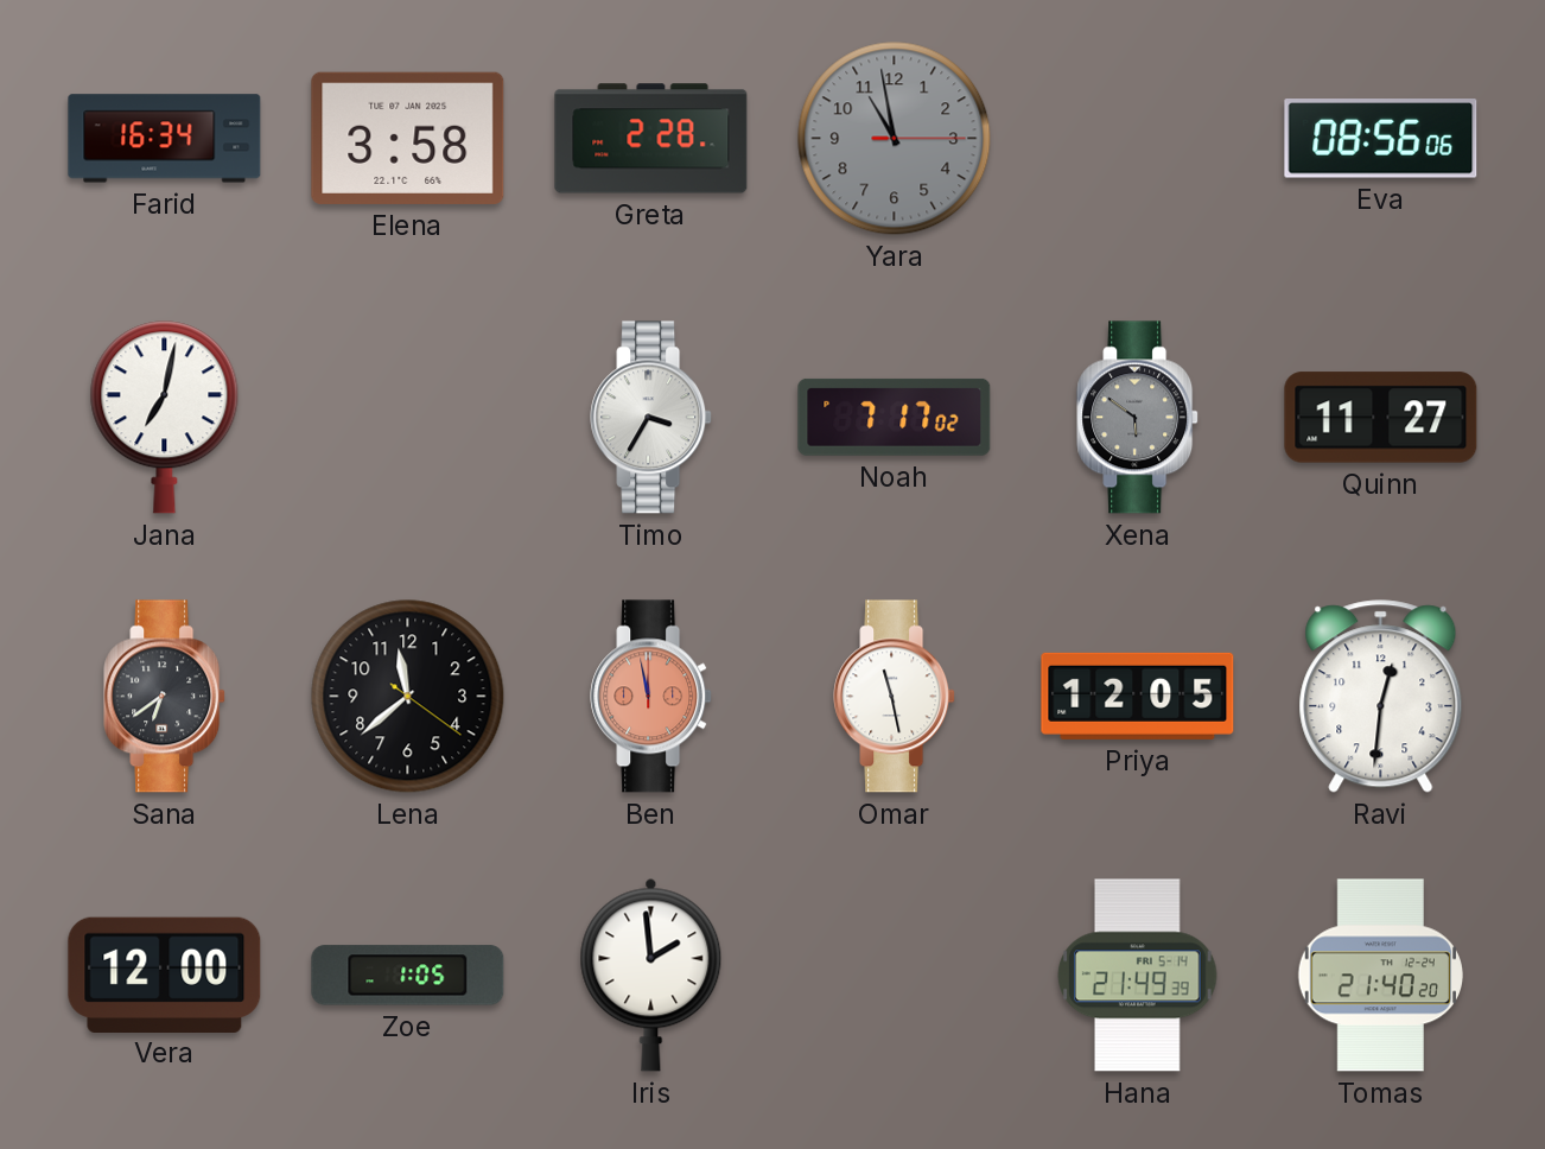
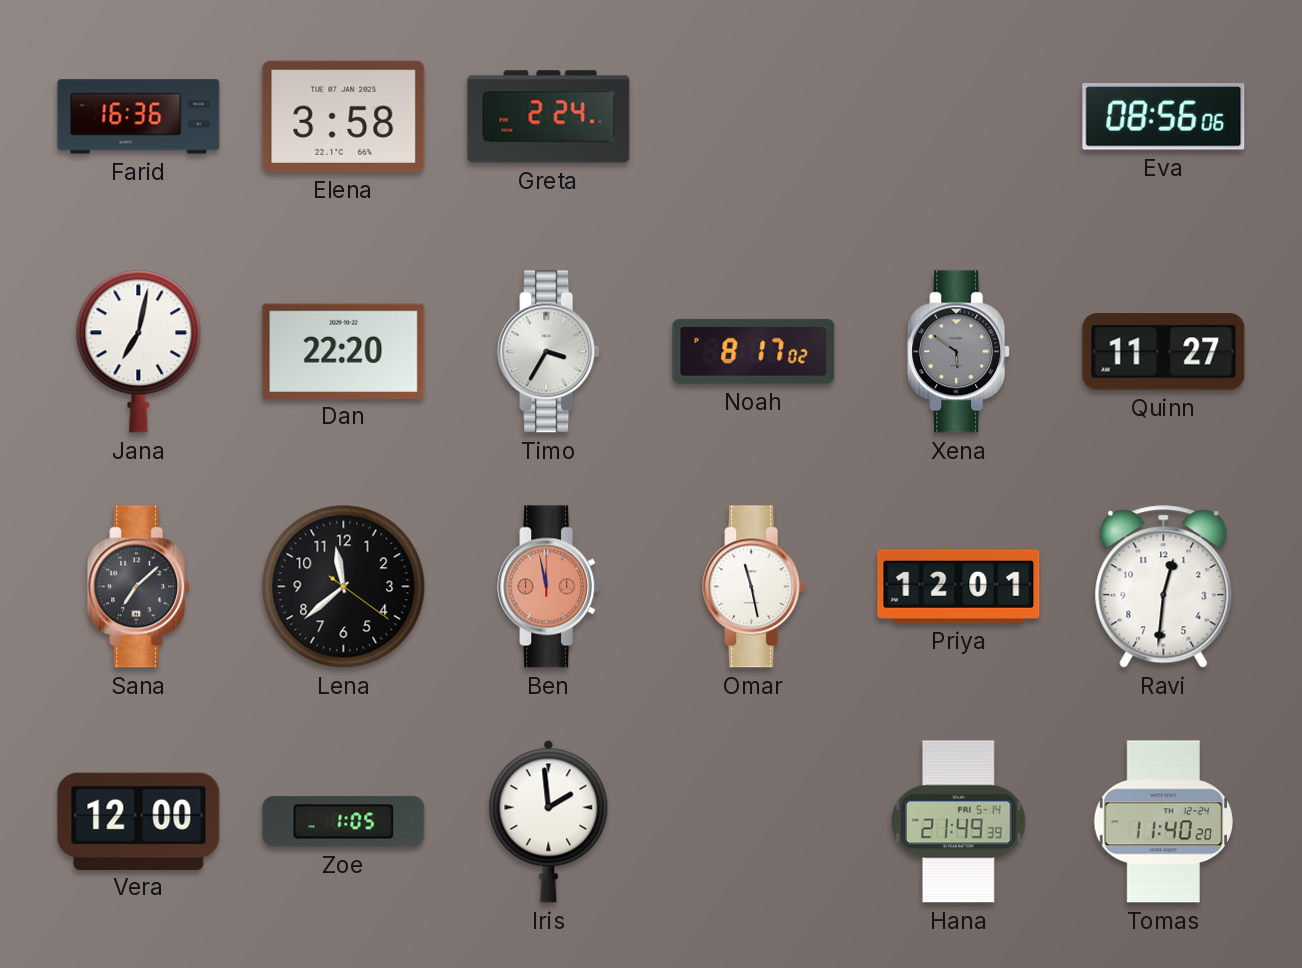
Farid: 16:34 -> 16:36
Greta: 2:28 -> 2:24
Yara: 10:58 -> none
Dan: none -> 22:20
Noah: 7:17 -> 8:17
Sana: 6:39 -> 7:08
Priya: 12:05 -> 12:01
Tomas: 21:40 -> 11:40
